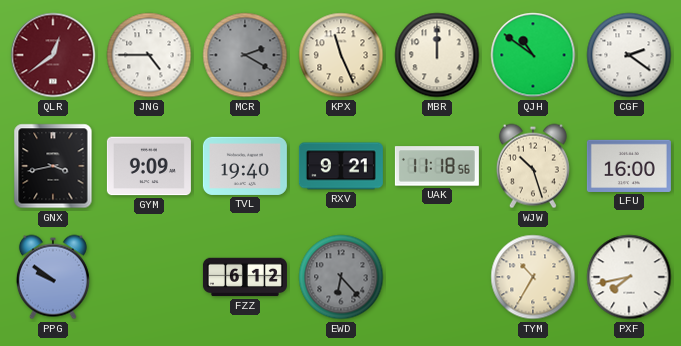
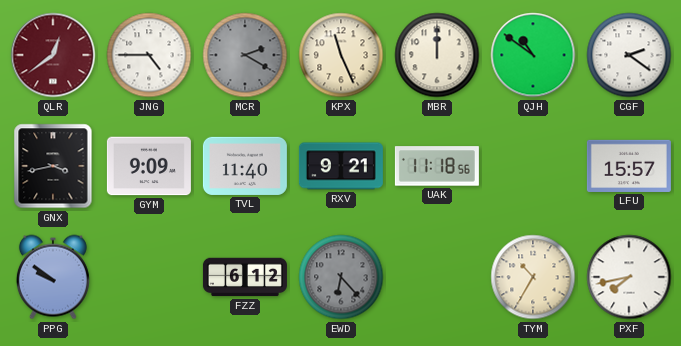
TVL: 19:40 -> 11:40
WJW: 10:27 -> none
LFU: 16:00 -> 15:57
